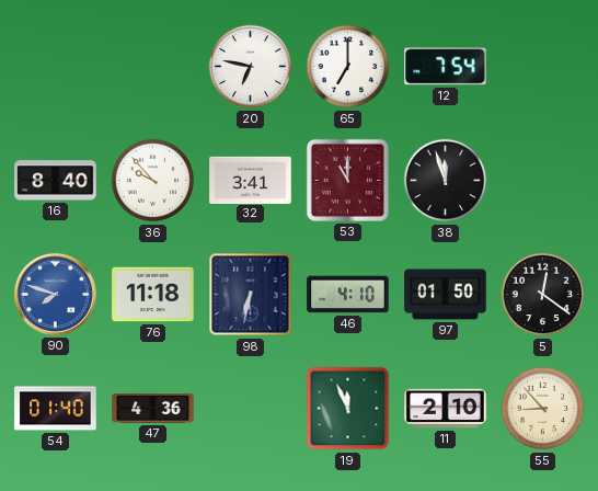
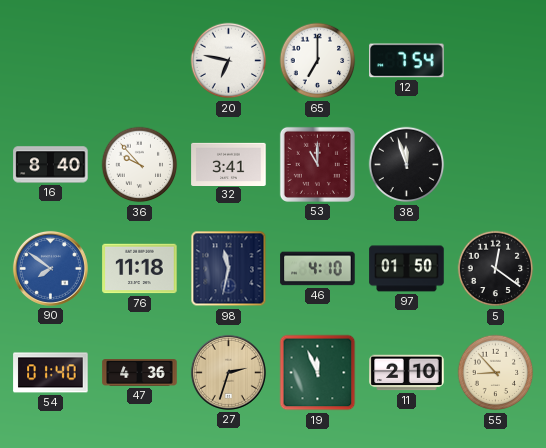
90: 7:48 -> 7:51
98: 6:32 -> 11:32
27: none -> 2:33
